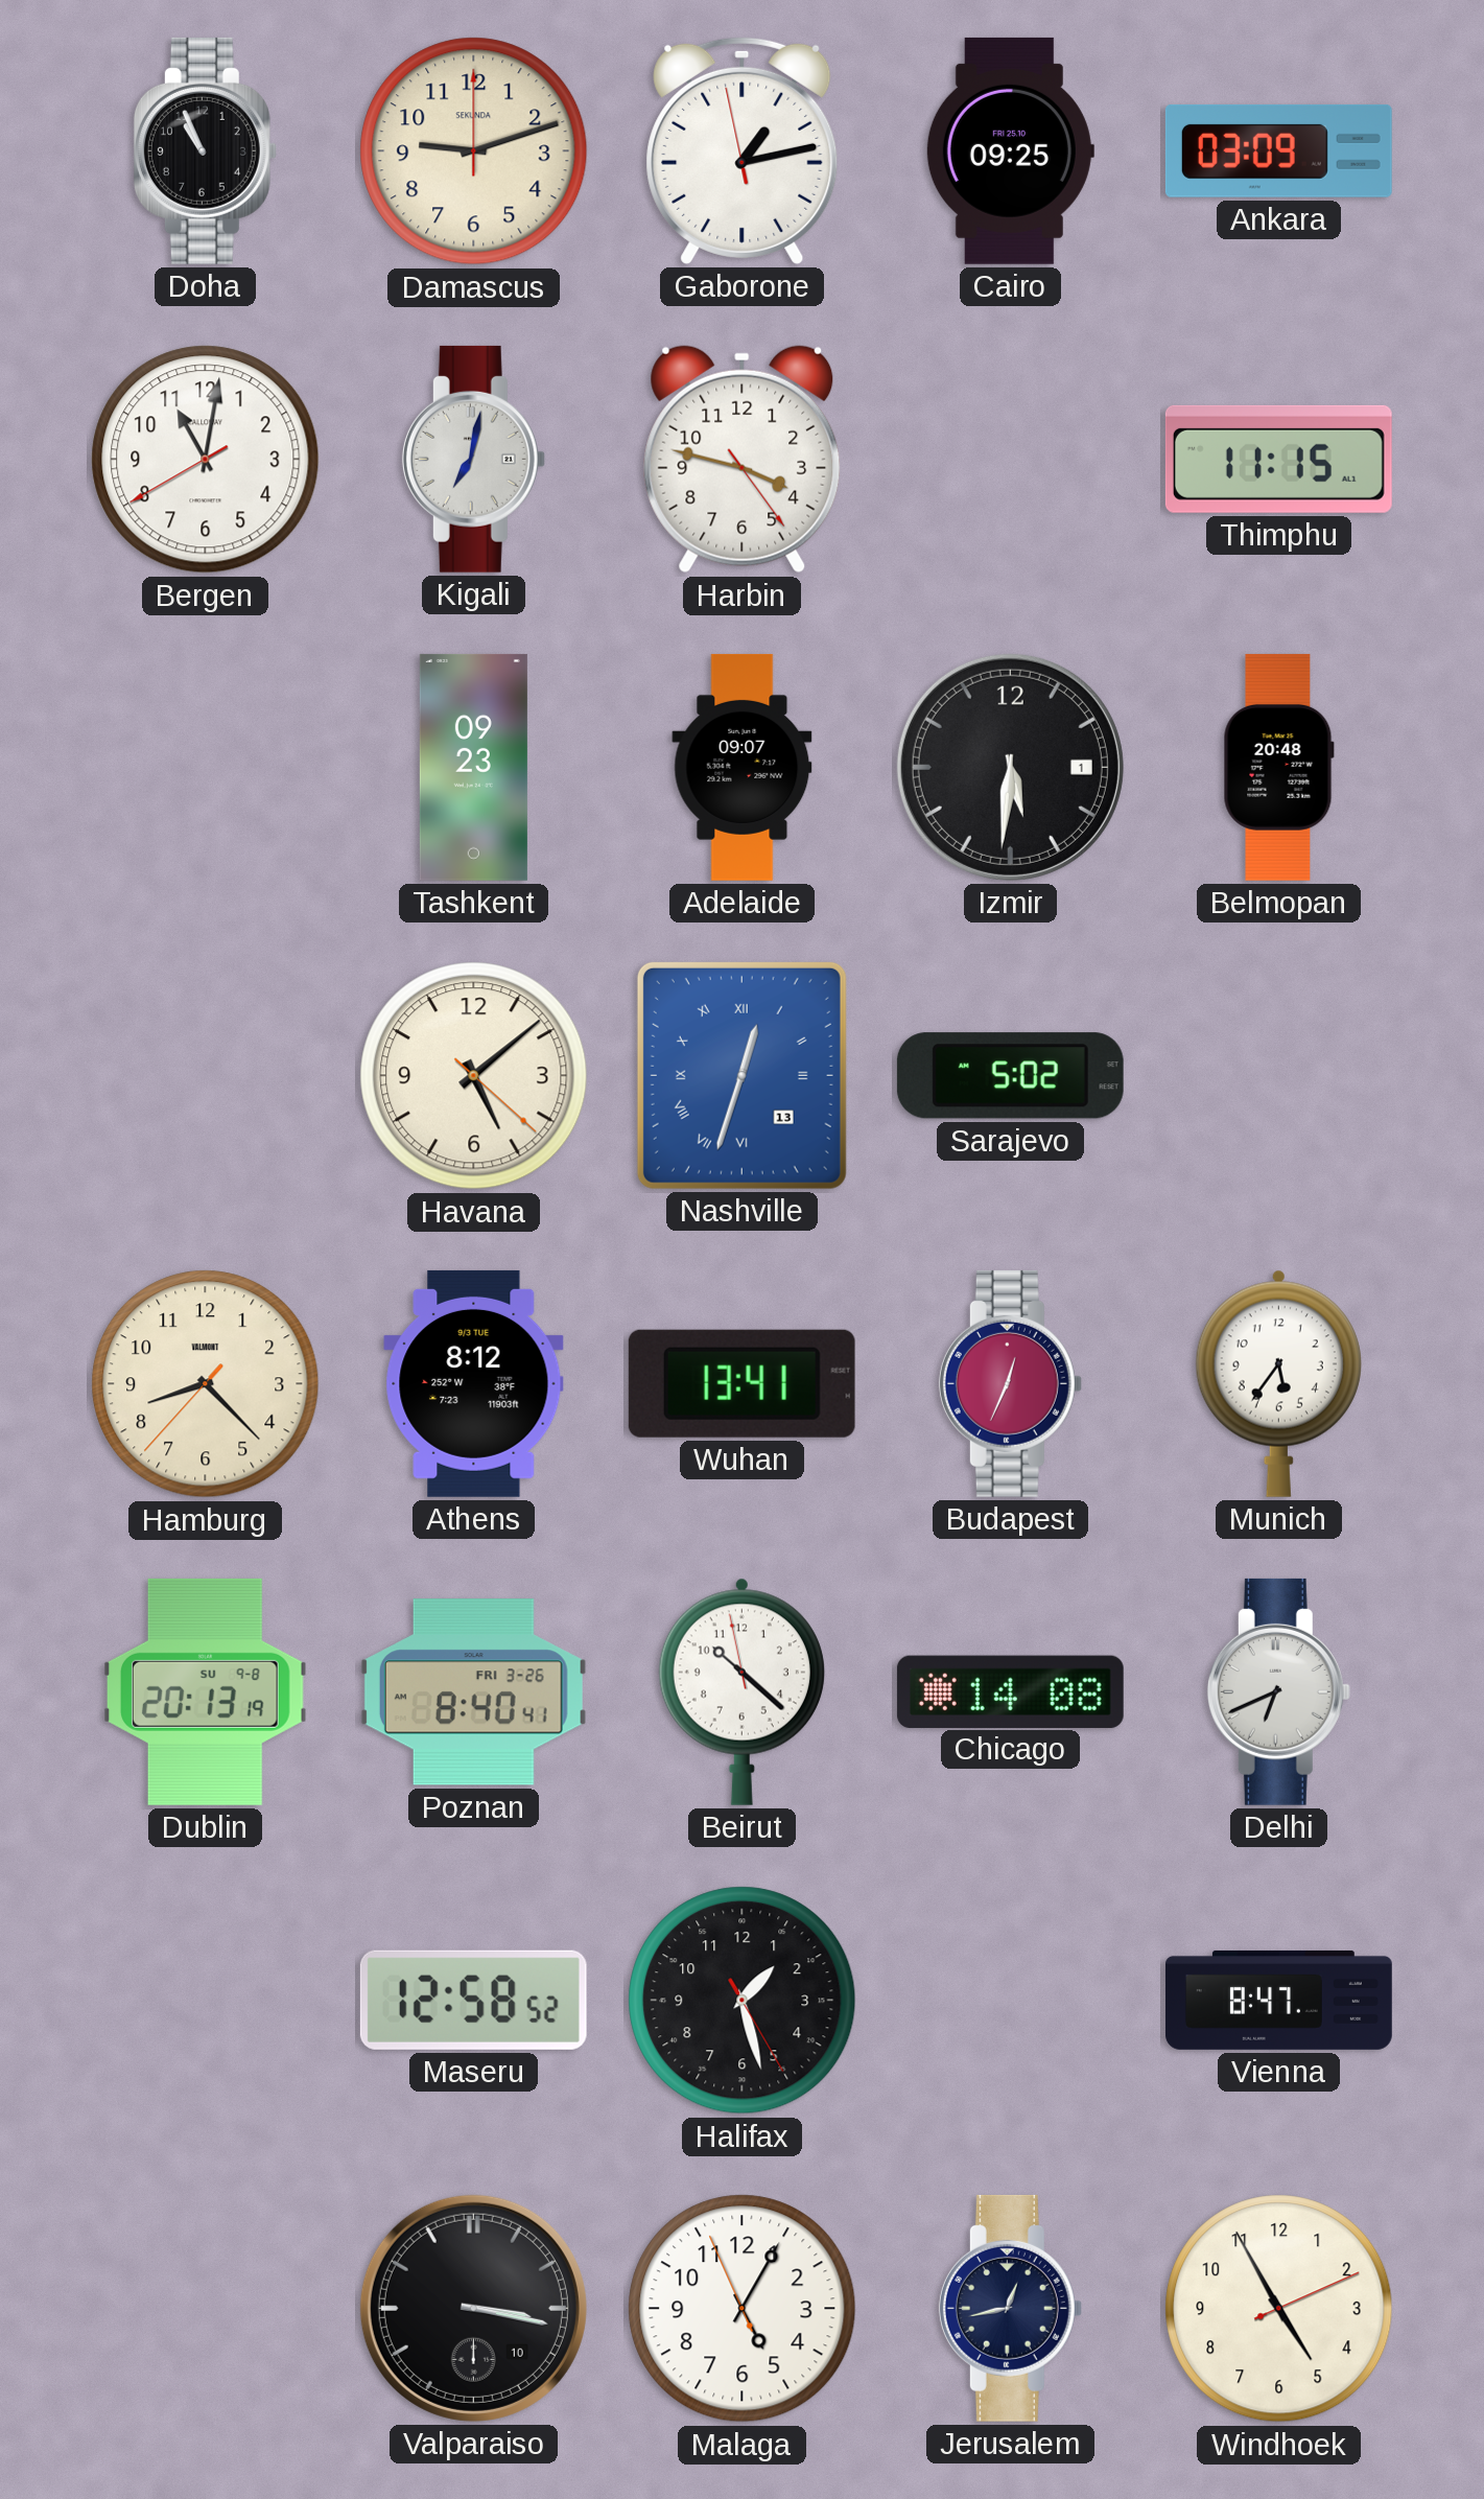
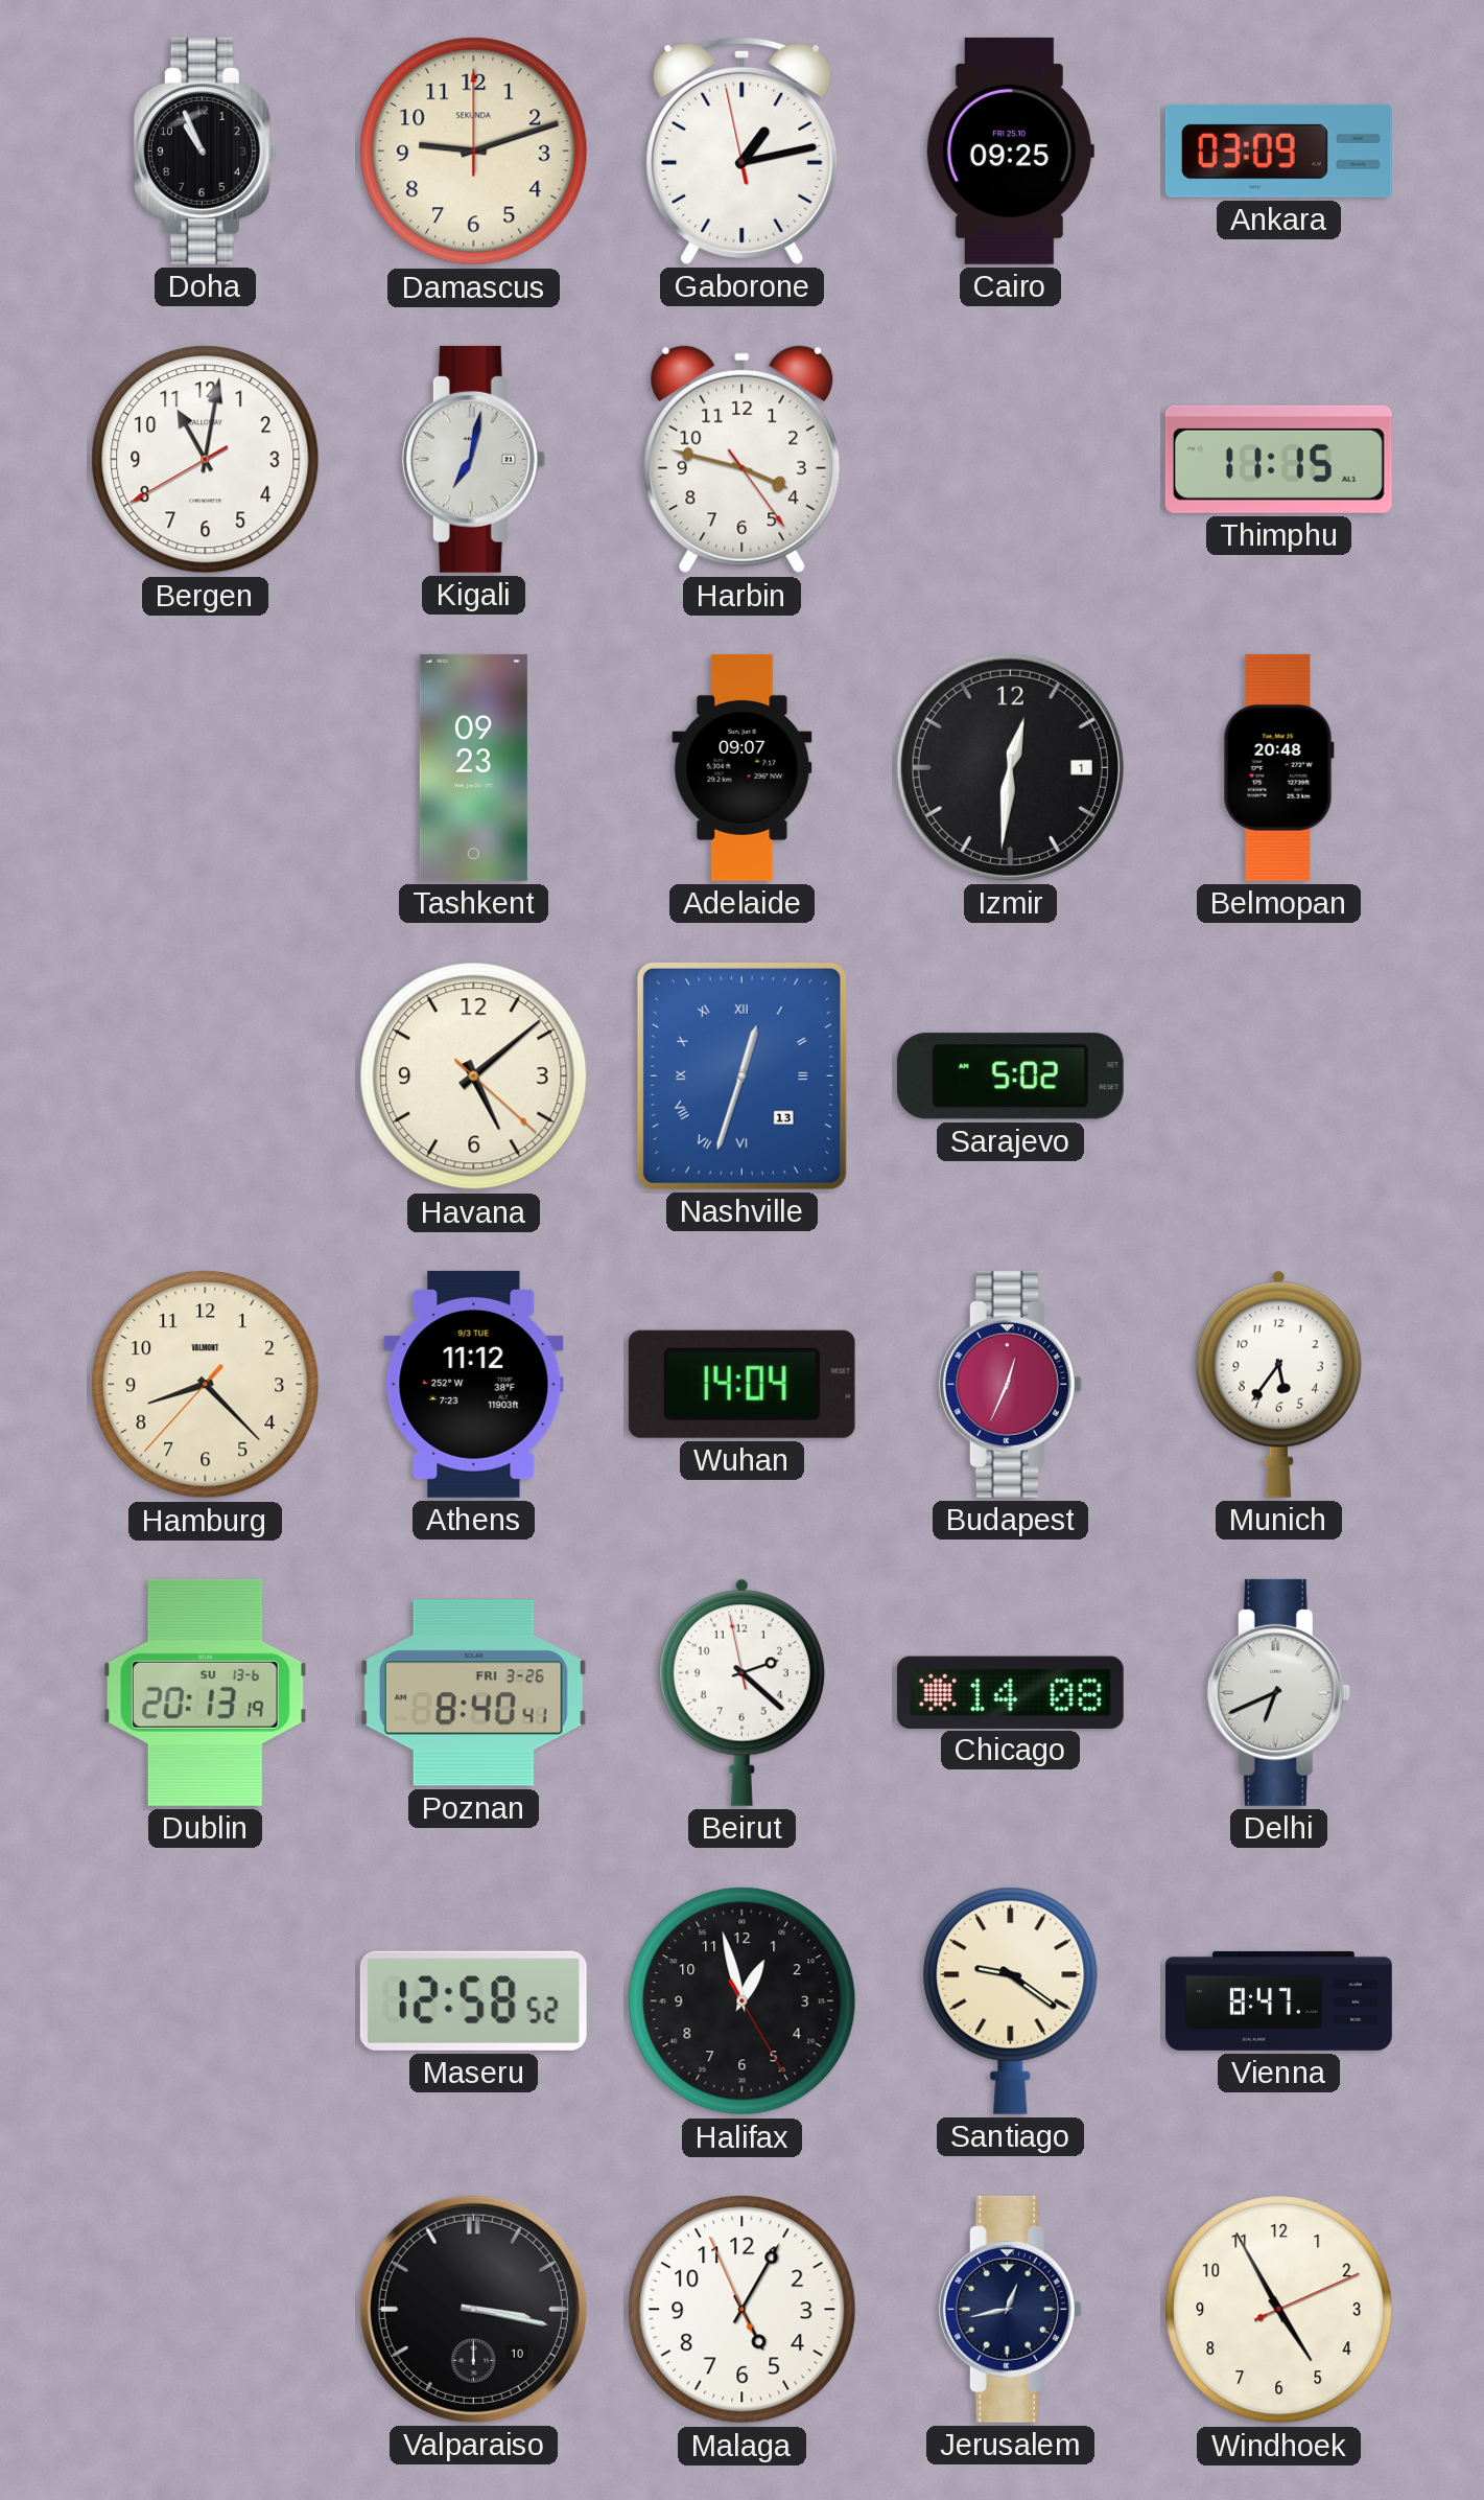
Izmir: 5:31 -> 12:31
Athens: 8:12 -> 11:12
Wuhan: 13:41 -> 14:04
Dublin date: SU 9-8 -> SU 13-6
Beirut: 10:21 -> 2:21
Halifax: 1:27 -> 12:57
Santiago: none -> 9:21
